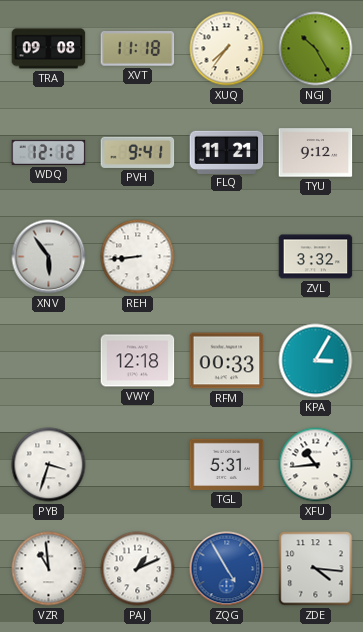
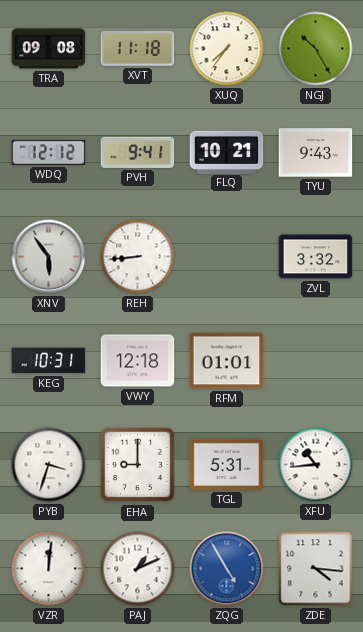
FLQ: 11:21 -> 10:21
TYU: 9:12 -> 9:43
KEG: none -> 10:31
RFM: 00:33 -> 01:01
KPA: 3:05 -> none
EHA: none -> 9:00
VZR: 10:59 -> 12:01
